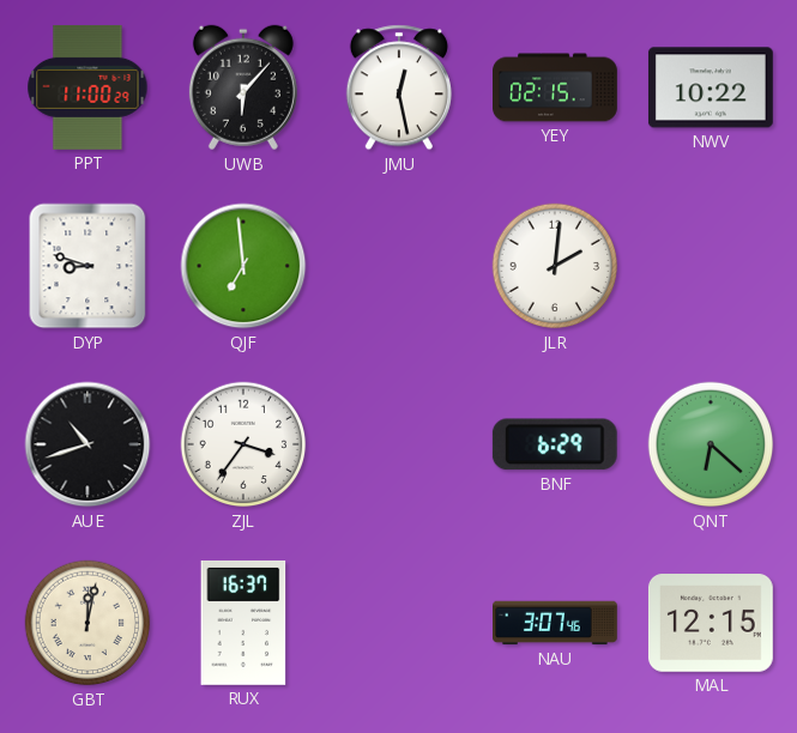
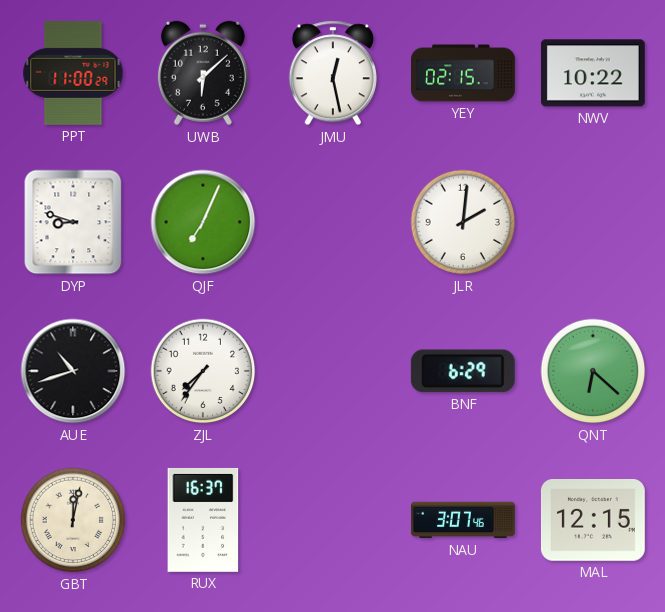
UWB: 6:07 -> 6:08
QJF: 6:59 -> 7:04
ZJL: 3:36 -> 7:36
